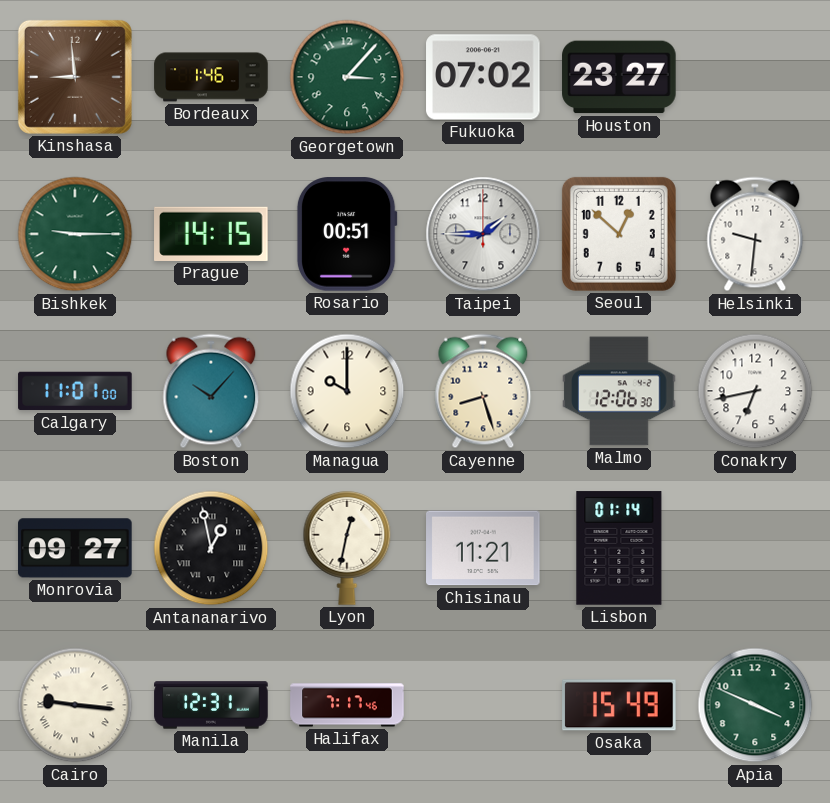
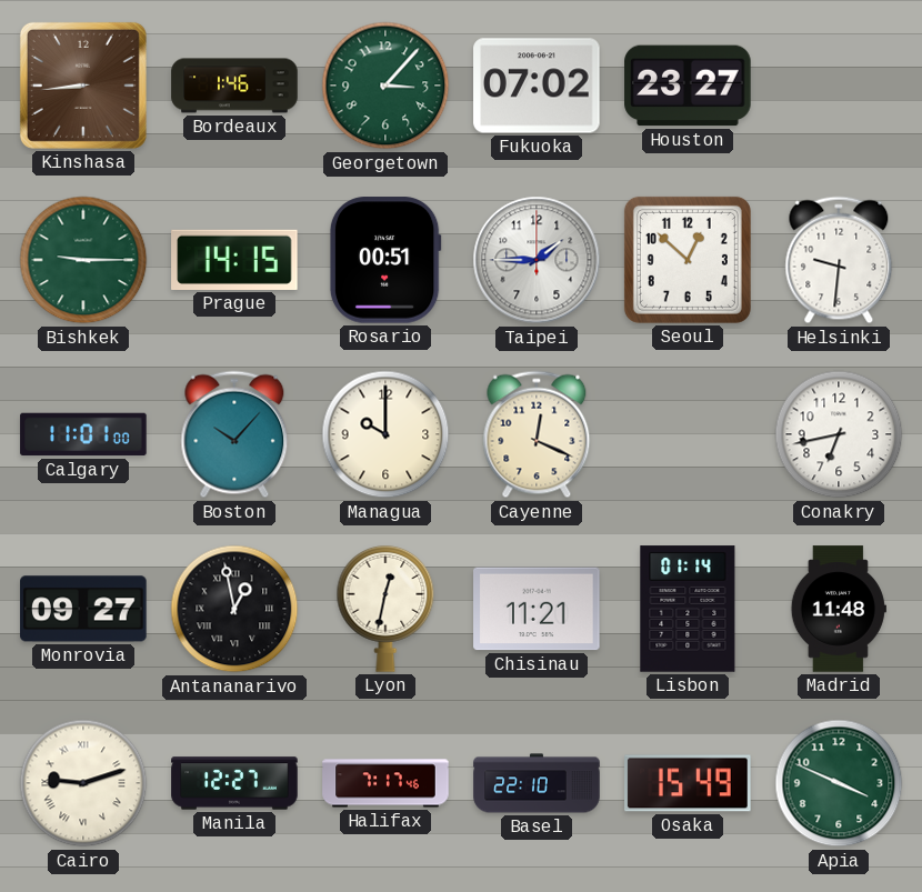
Kinshasa: 8:59 -> 8:44
Cayenne: 8:27 -> 12:19
Malmo: 12:06 -> none
Madrid: none -> 11:48
Cairo: 9:16 -> 9:12
Manila: 12:31 -> 12:27
Basel: none -> 22:10
